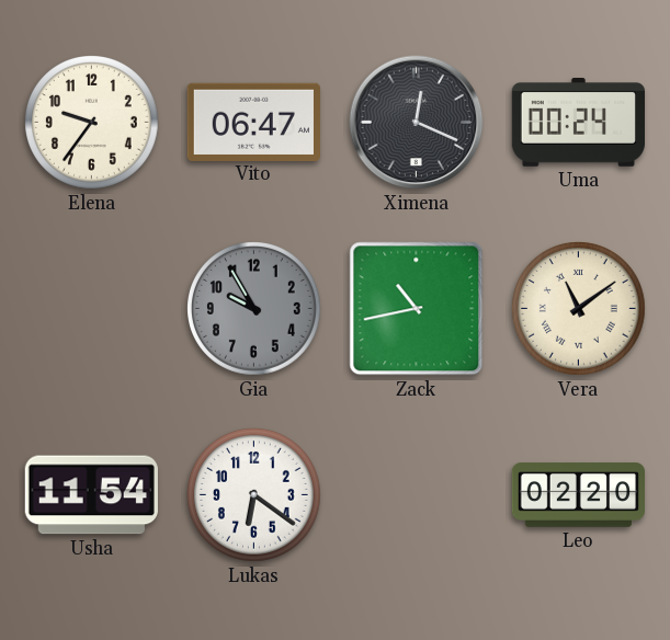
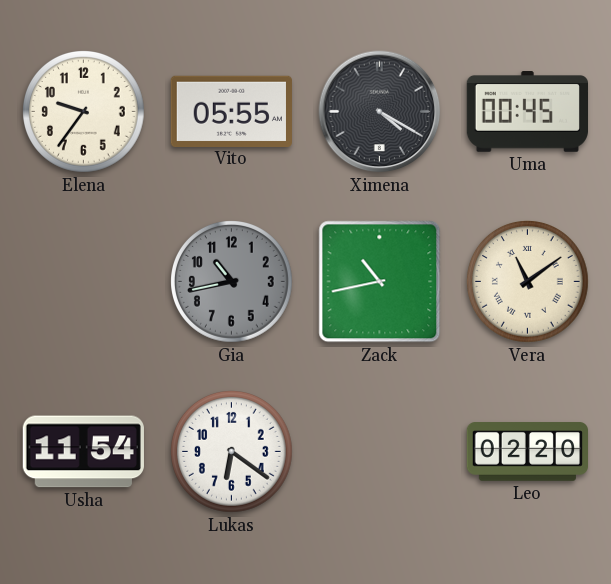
Vito: 06:47 -> 05:55
Ximena: 12:19 -> 4:20
Uma: 00:24 -> 00:45
Gia: 9:55 -> 10:43
